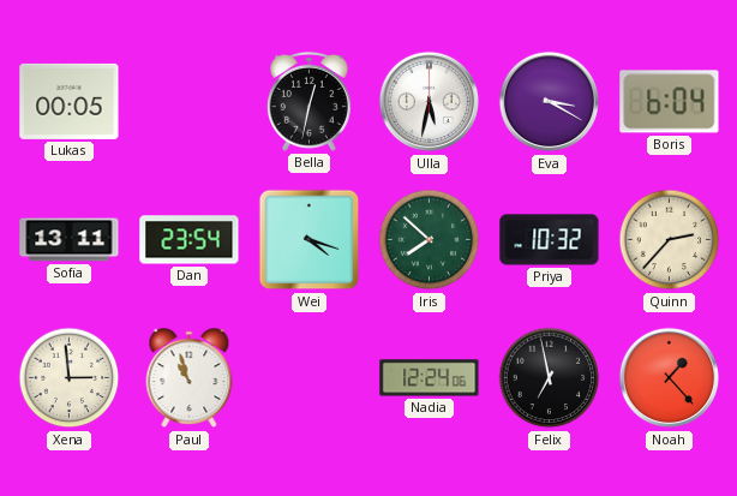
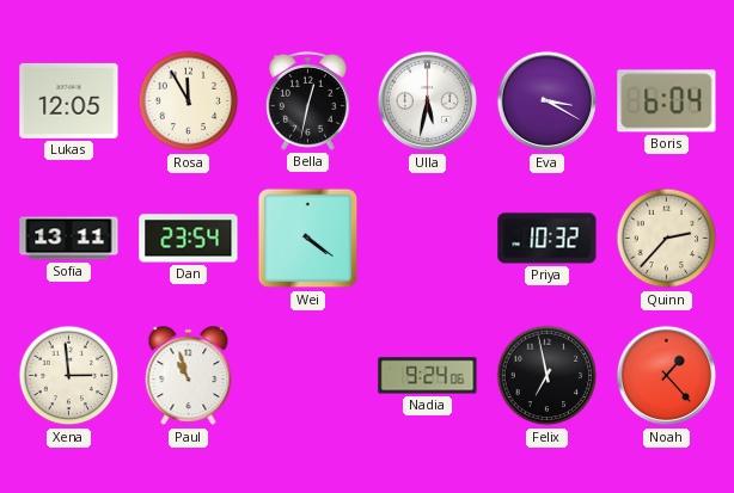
Lukas: 00:05 -> 12:05
Rosa: none -> 11:55
Wei: 4:18 -> 4:21
Iris: 7:52 -> none
Nadia: 12:24 -> 9:24
